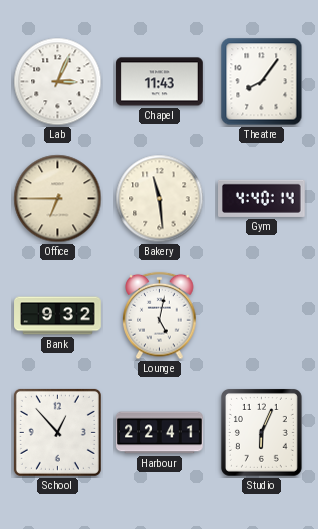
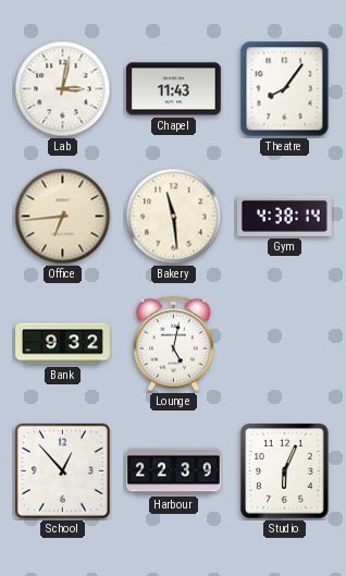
Lab: 3:04 -> 3:02
Office: 6:45 -> 6:44
Gym: 4:40 -> 4:38
Harbour: 22:41 -> 22:39
